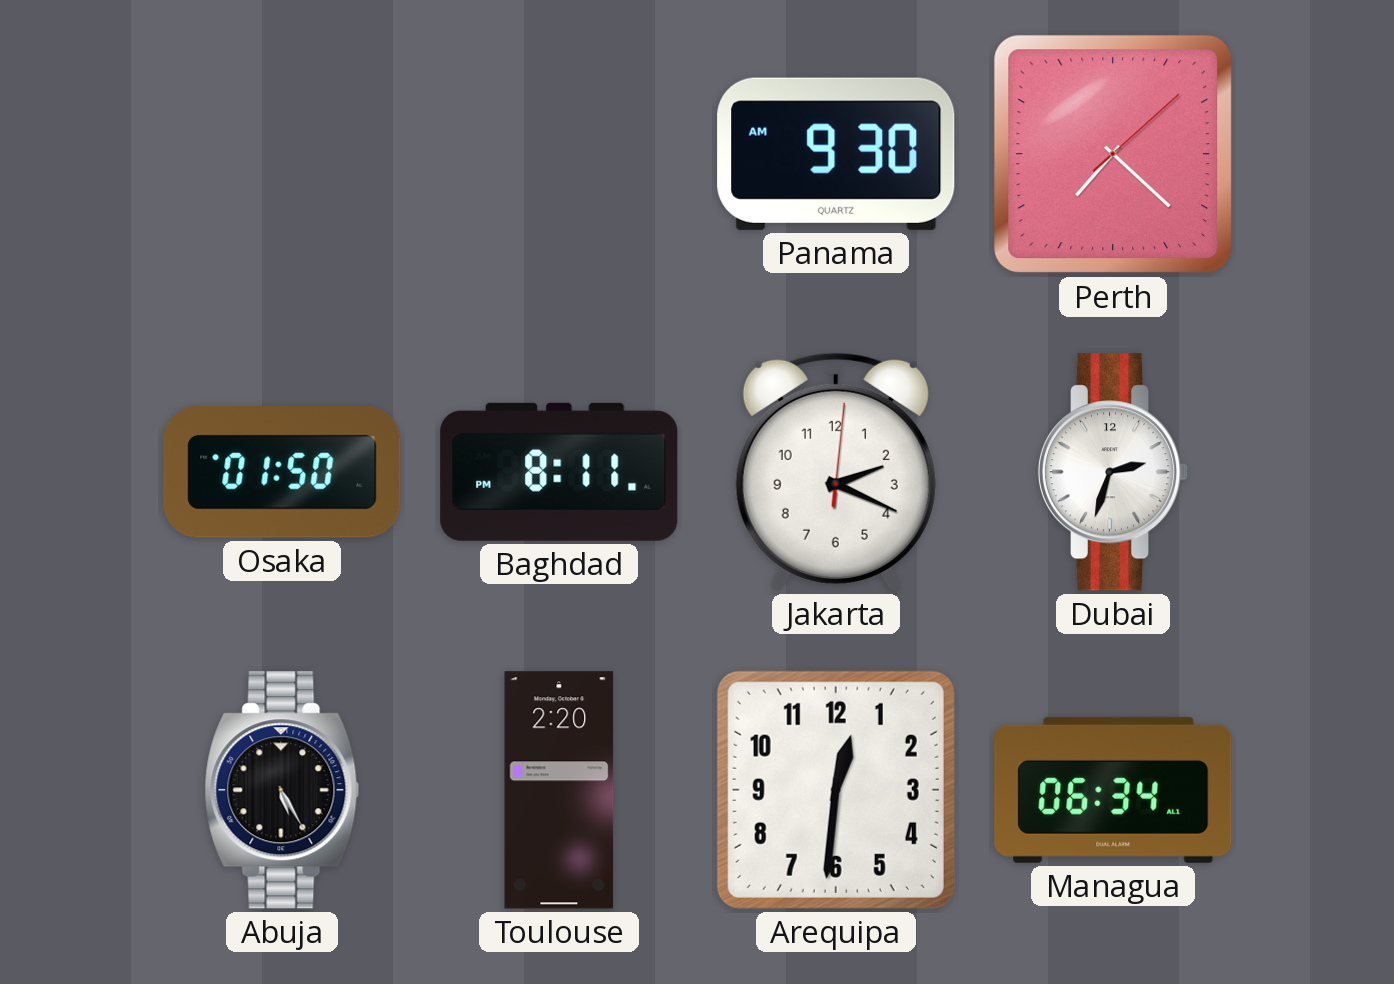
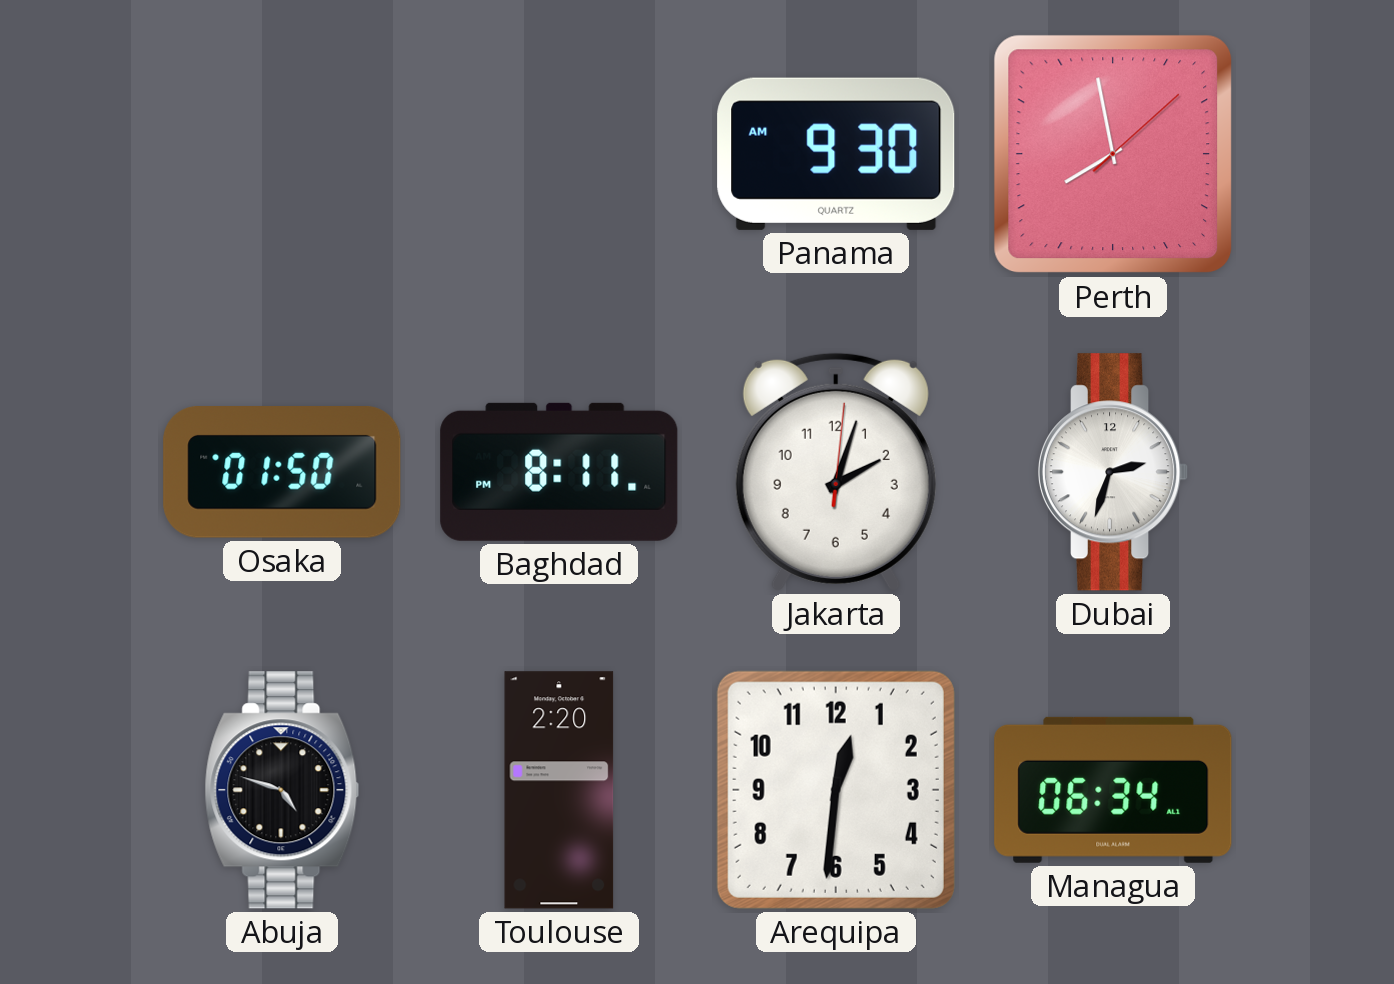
Perth: 7:22 -> 7:58
Jakarta: 2:19 -> 2:03
Abuja: 5:25 -> 4:48
